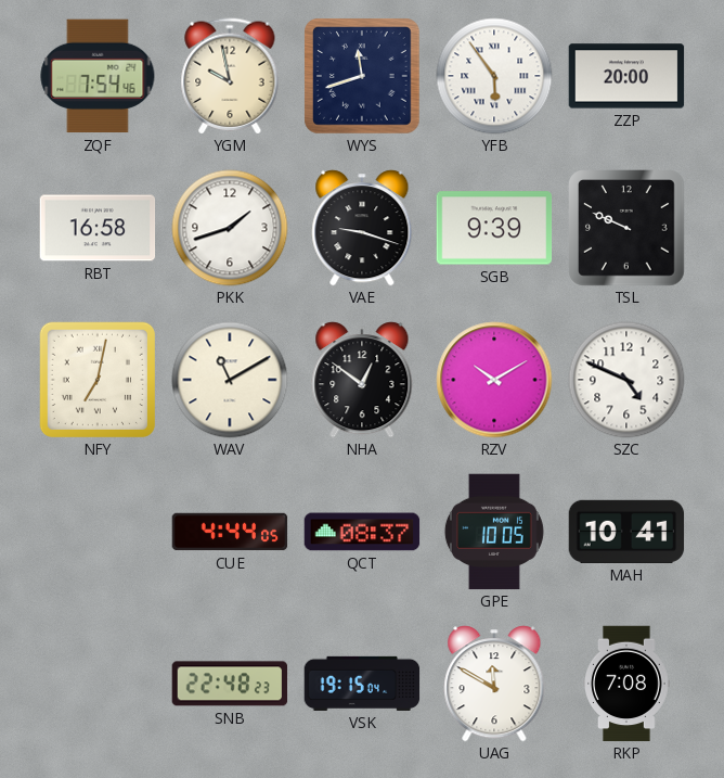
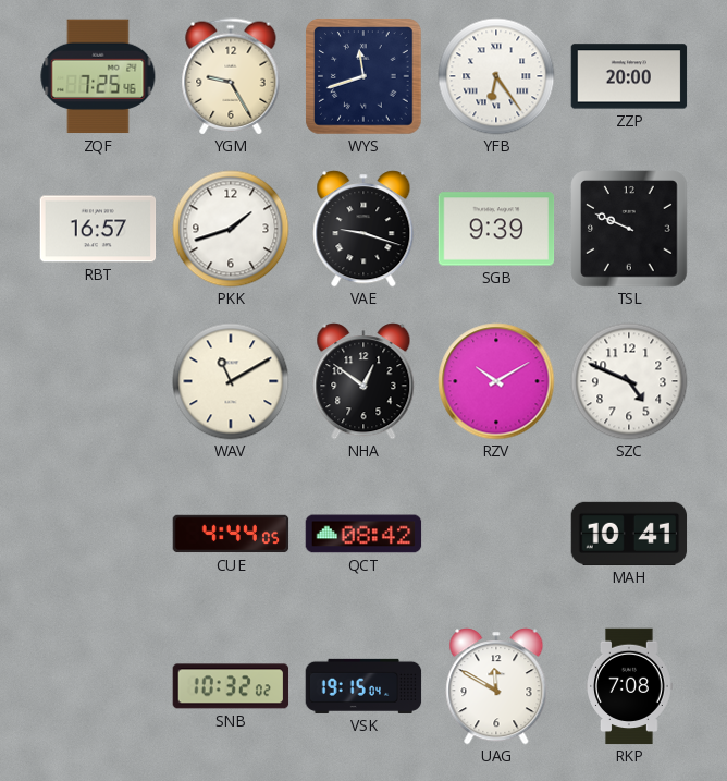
ZQF: 7:54 -> 7:25
YGM: 9:58 -> 9:25
YFB: 5:54 -> 6:24
RBT: 16:58 -> 16:57
NFY: 7:02 -> none
QCT: 08:37 -> 08:42
GPE: 10:05 -> none
SNB: 22:48 -> 10:32
